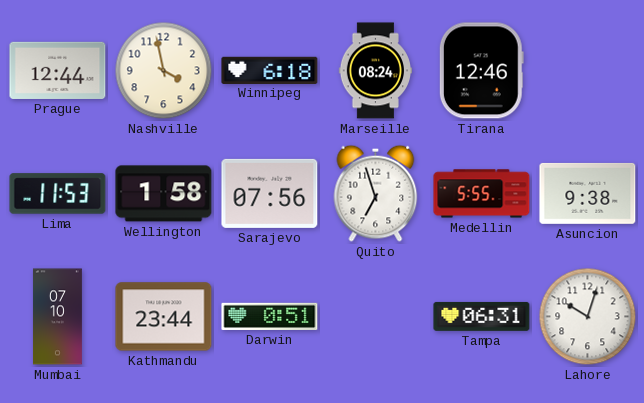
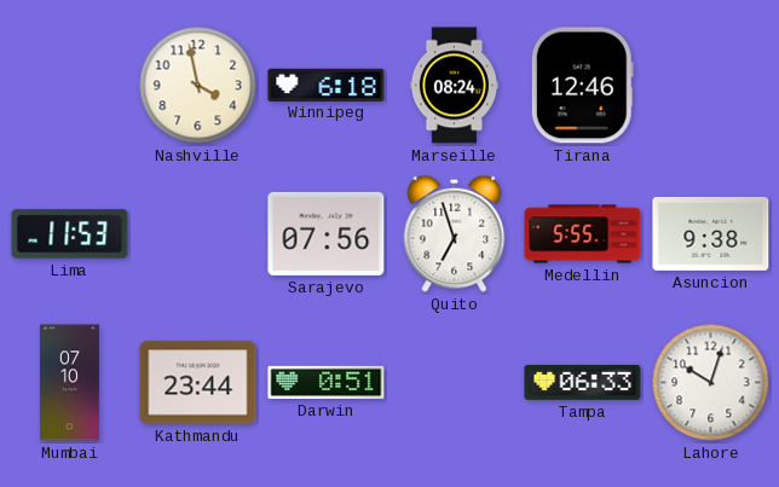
Prague: 12:44 -> none
Wellington: 1:58 -> none
Tampa: 06:31 -> 06:33
